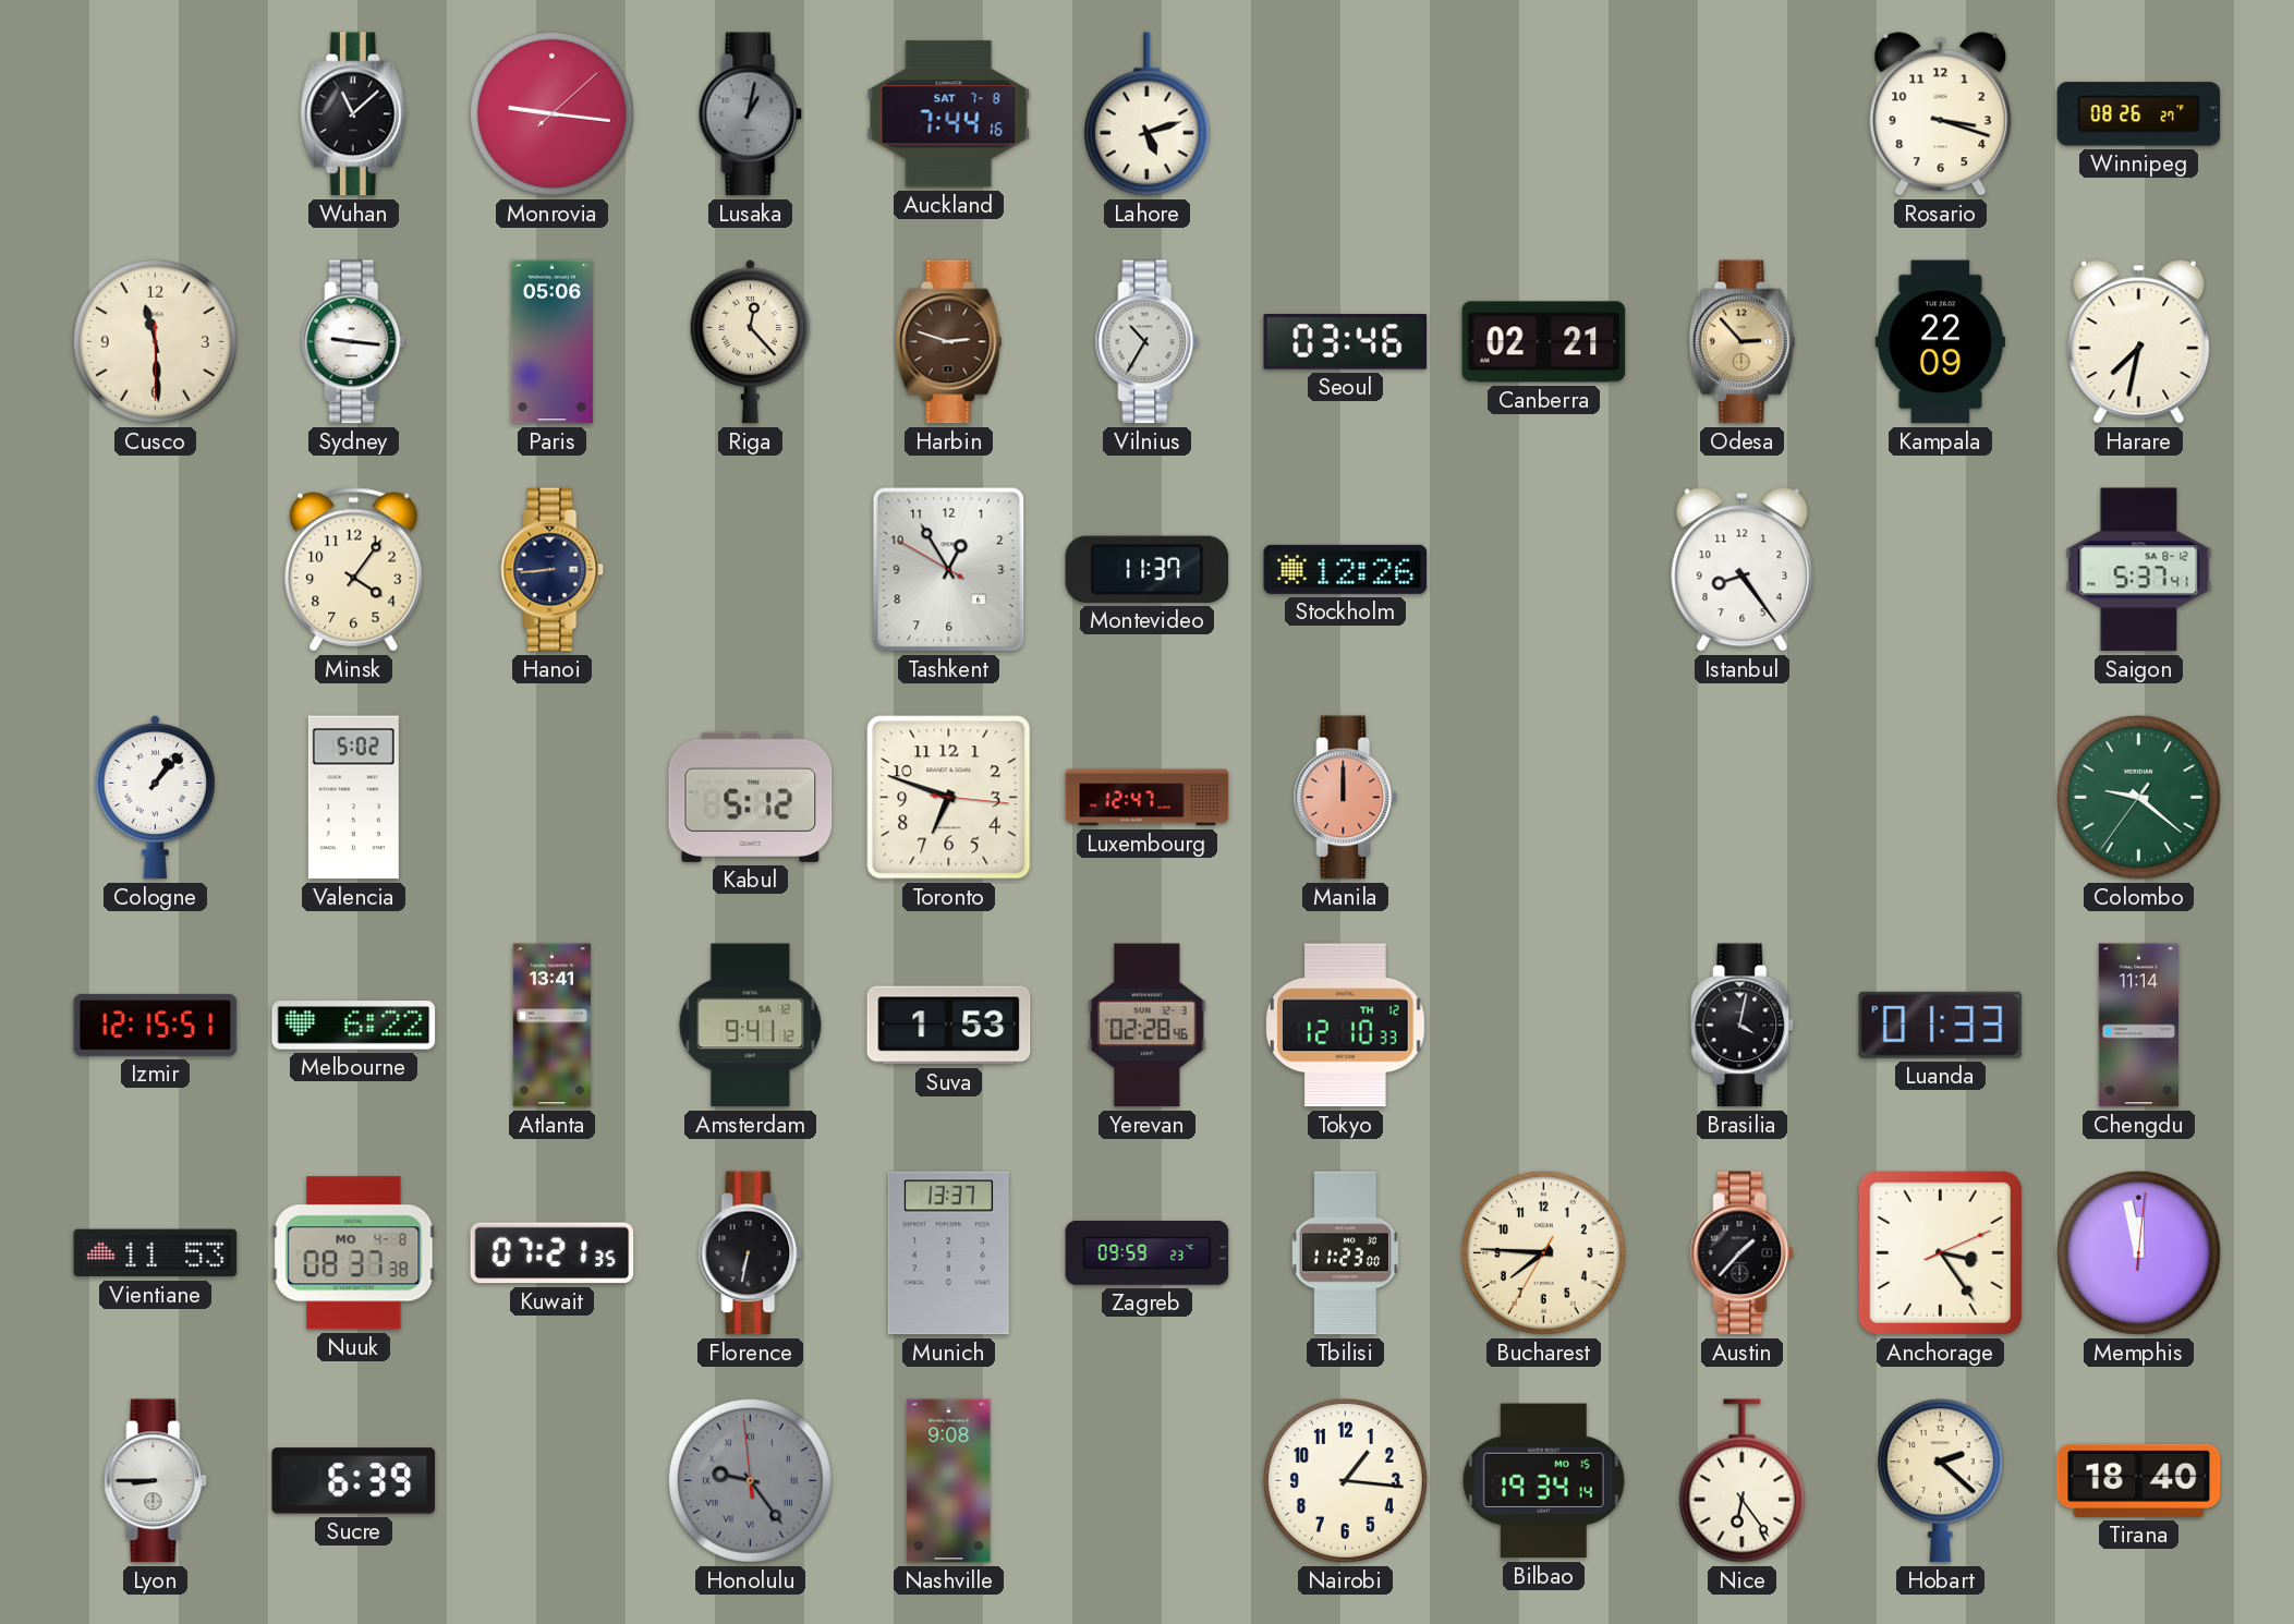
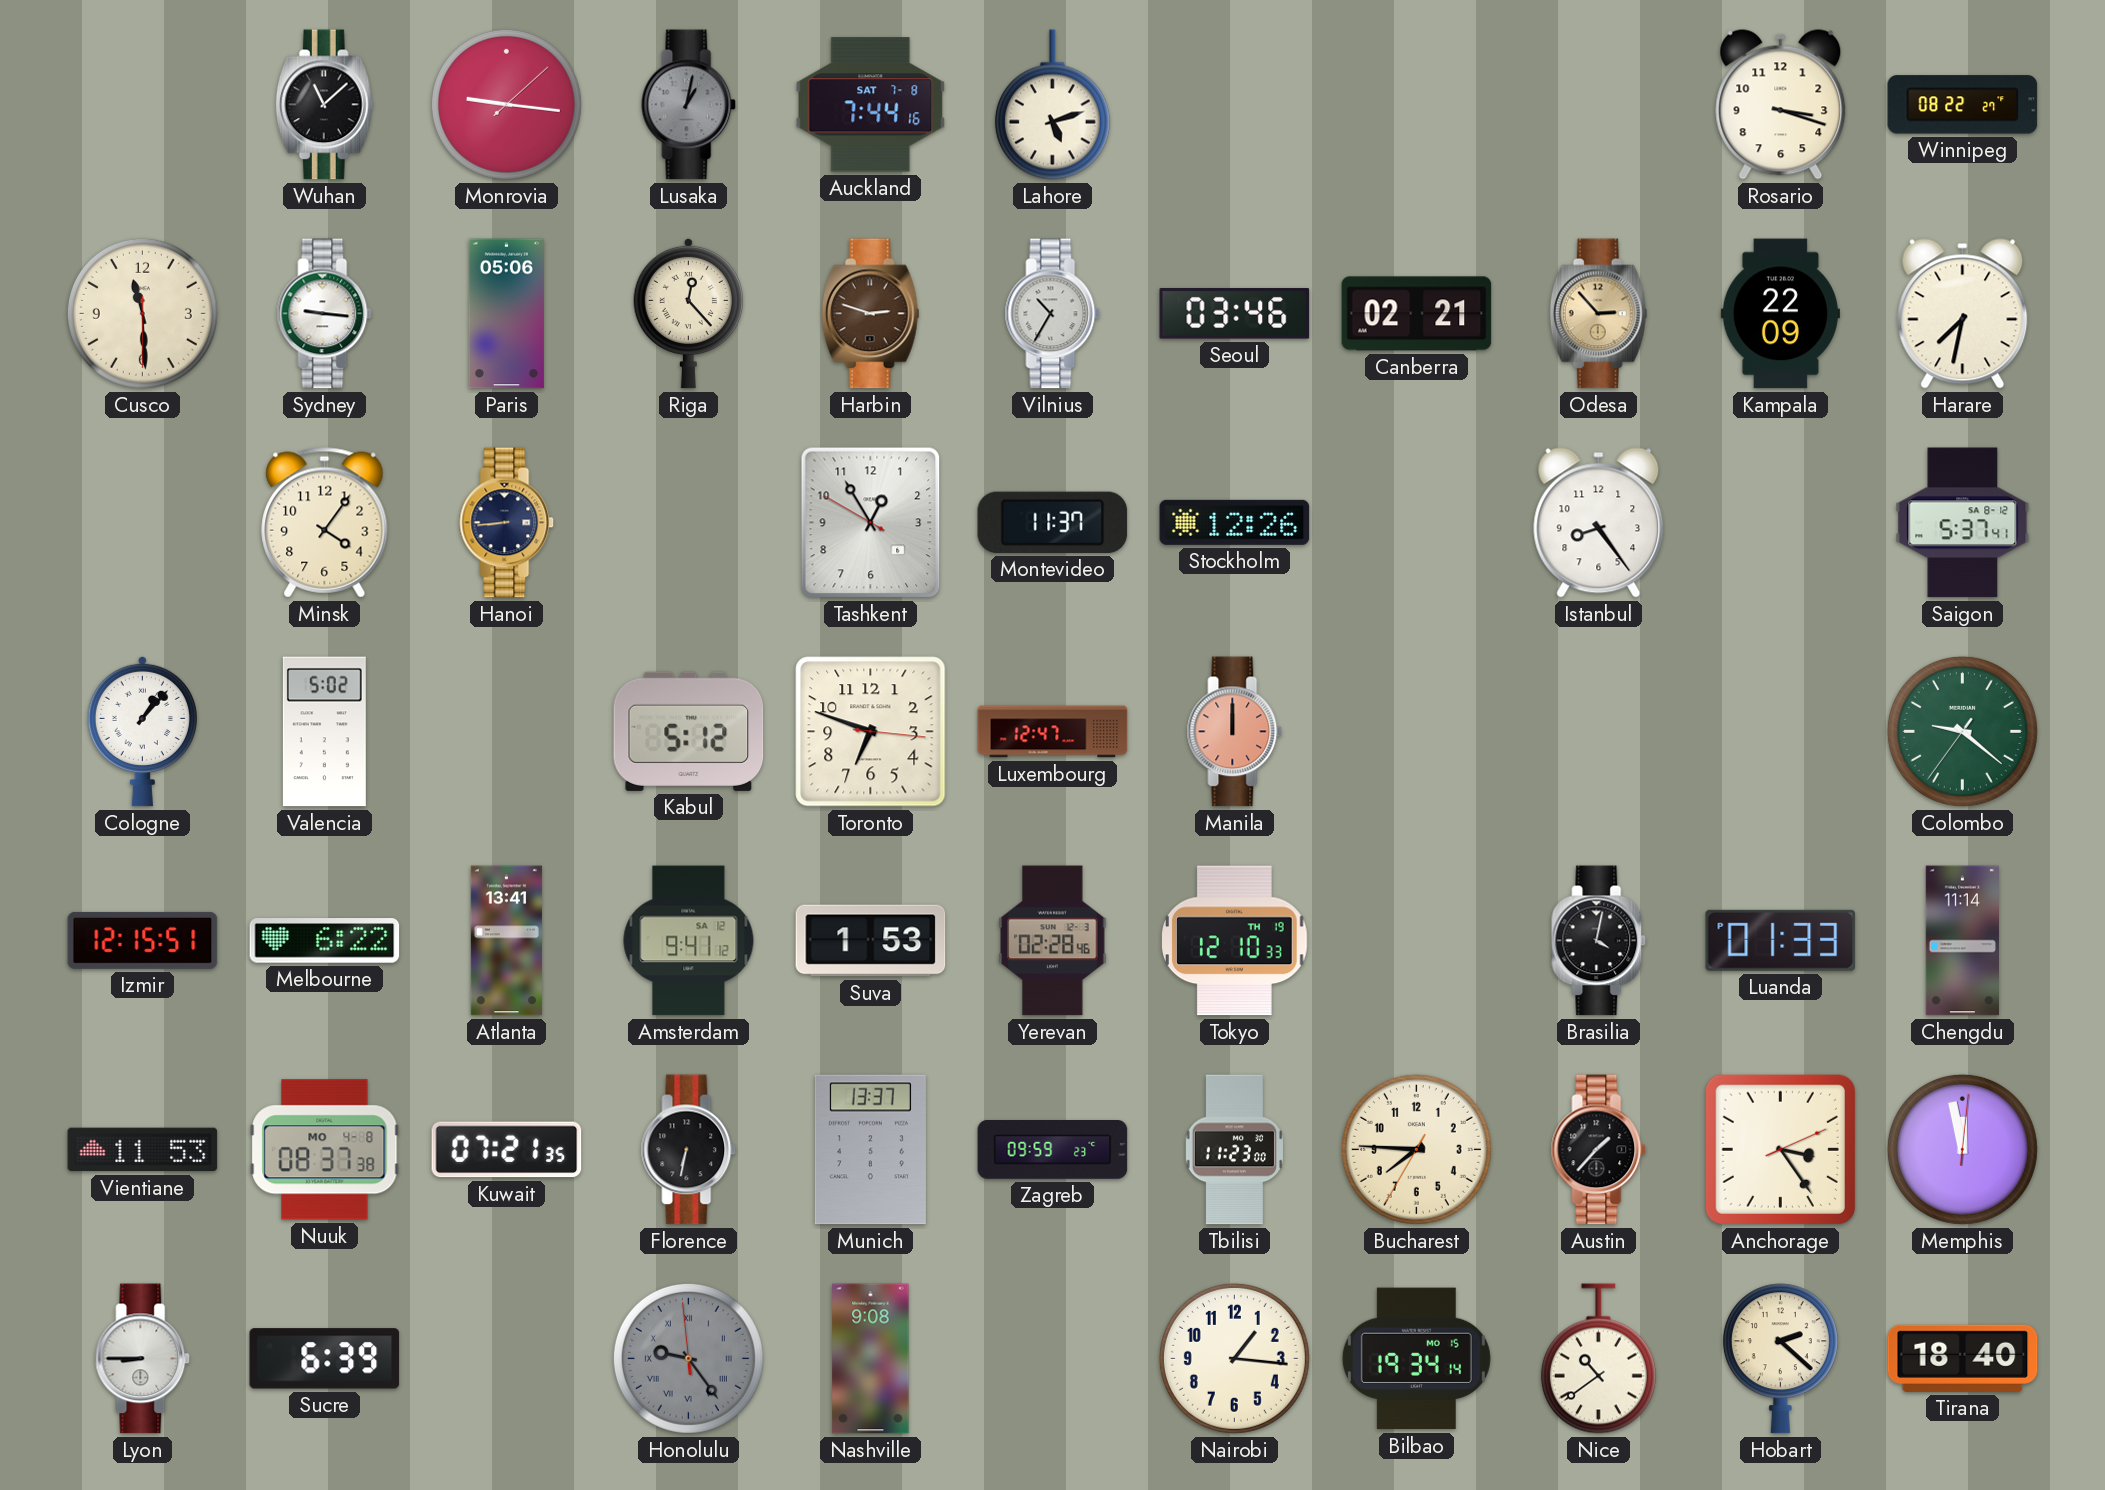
Winnipeg: 08:26 -> 08:22
Tokyo date: TH 12 -> TH 19
Nice: 6:24 -> 10:39
